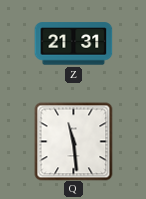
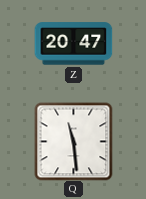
Z: 21:31 -> 20:47
